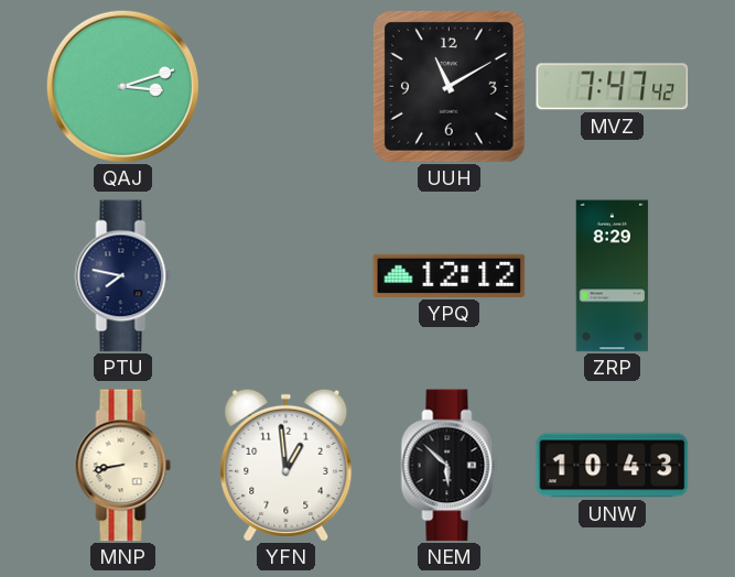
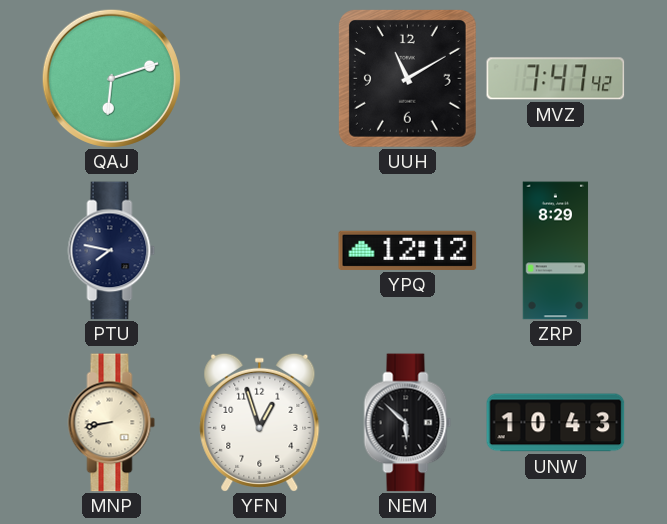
QAJ: 3:12 -> 6:12
YFN: 12:59 -> 12:57
